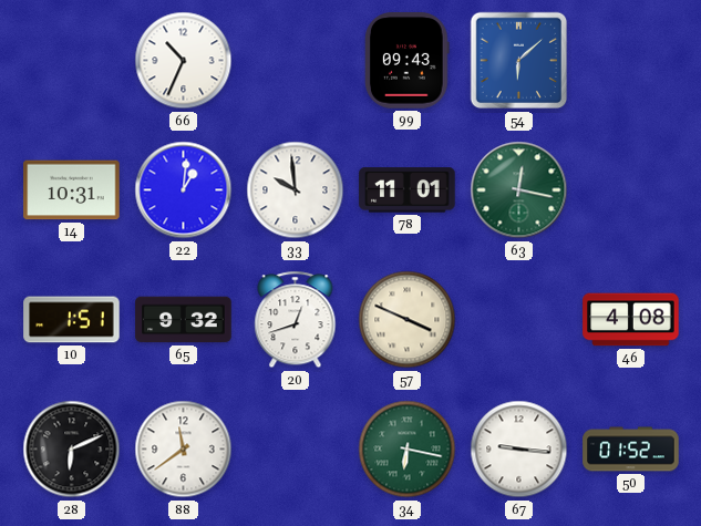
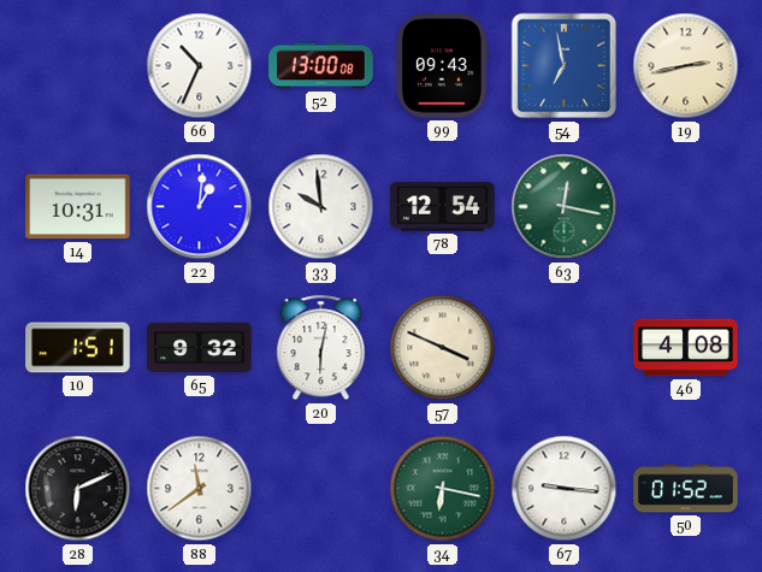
52: none -> 13:00
54: 6:08 -> 6:58
19: none -> 2:43
78: 11:01 -> 12:54
20: 12:42 -> 6:02
